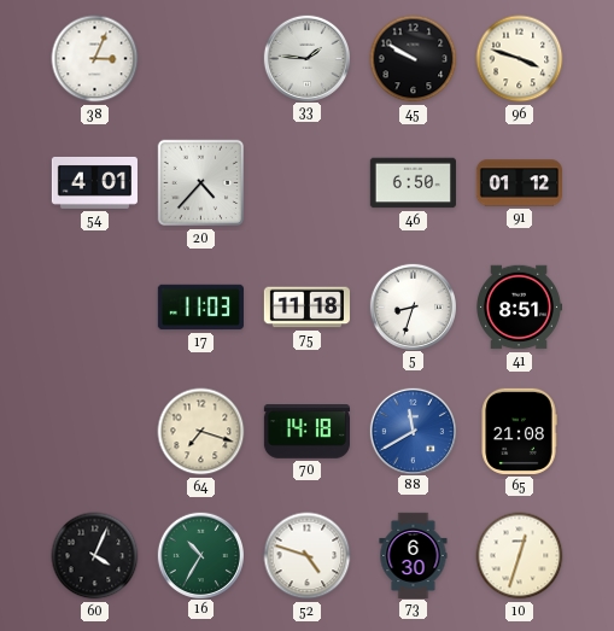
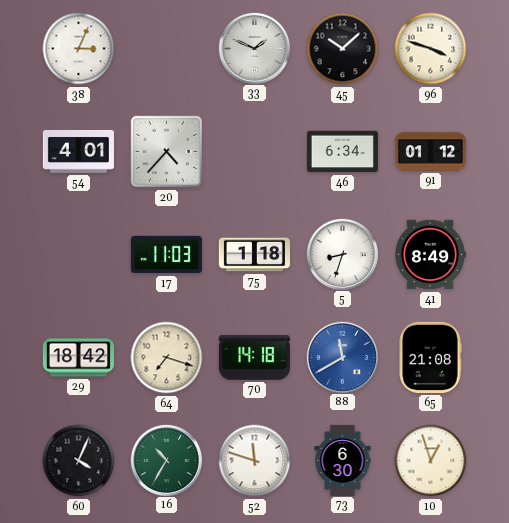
33: 1:46 -> 1:49
45: 9:50 -> 10:08
46: 6:50 -> 6:34
75: 11:18 -> 1:18
41: 8:51 -> 8:49
29: none -> 18:42
52: 4:48 -> 11:48
10: 12:33 -> 12:57
